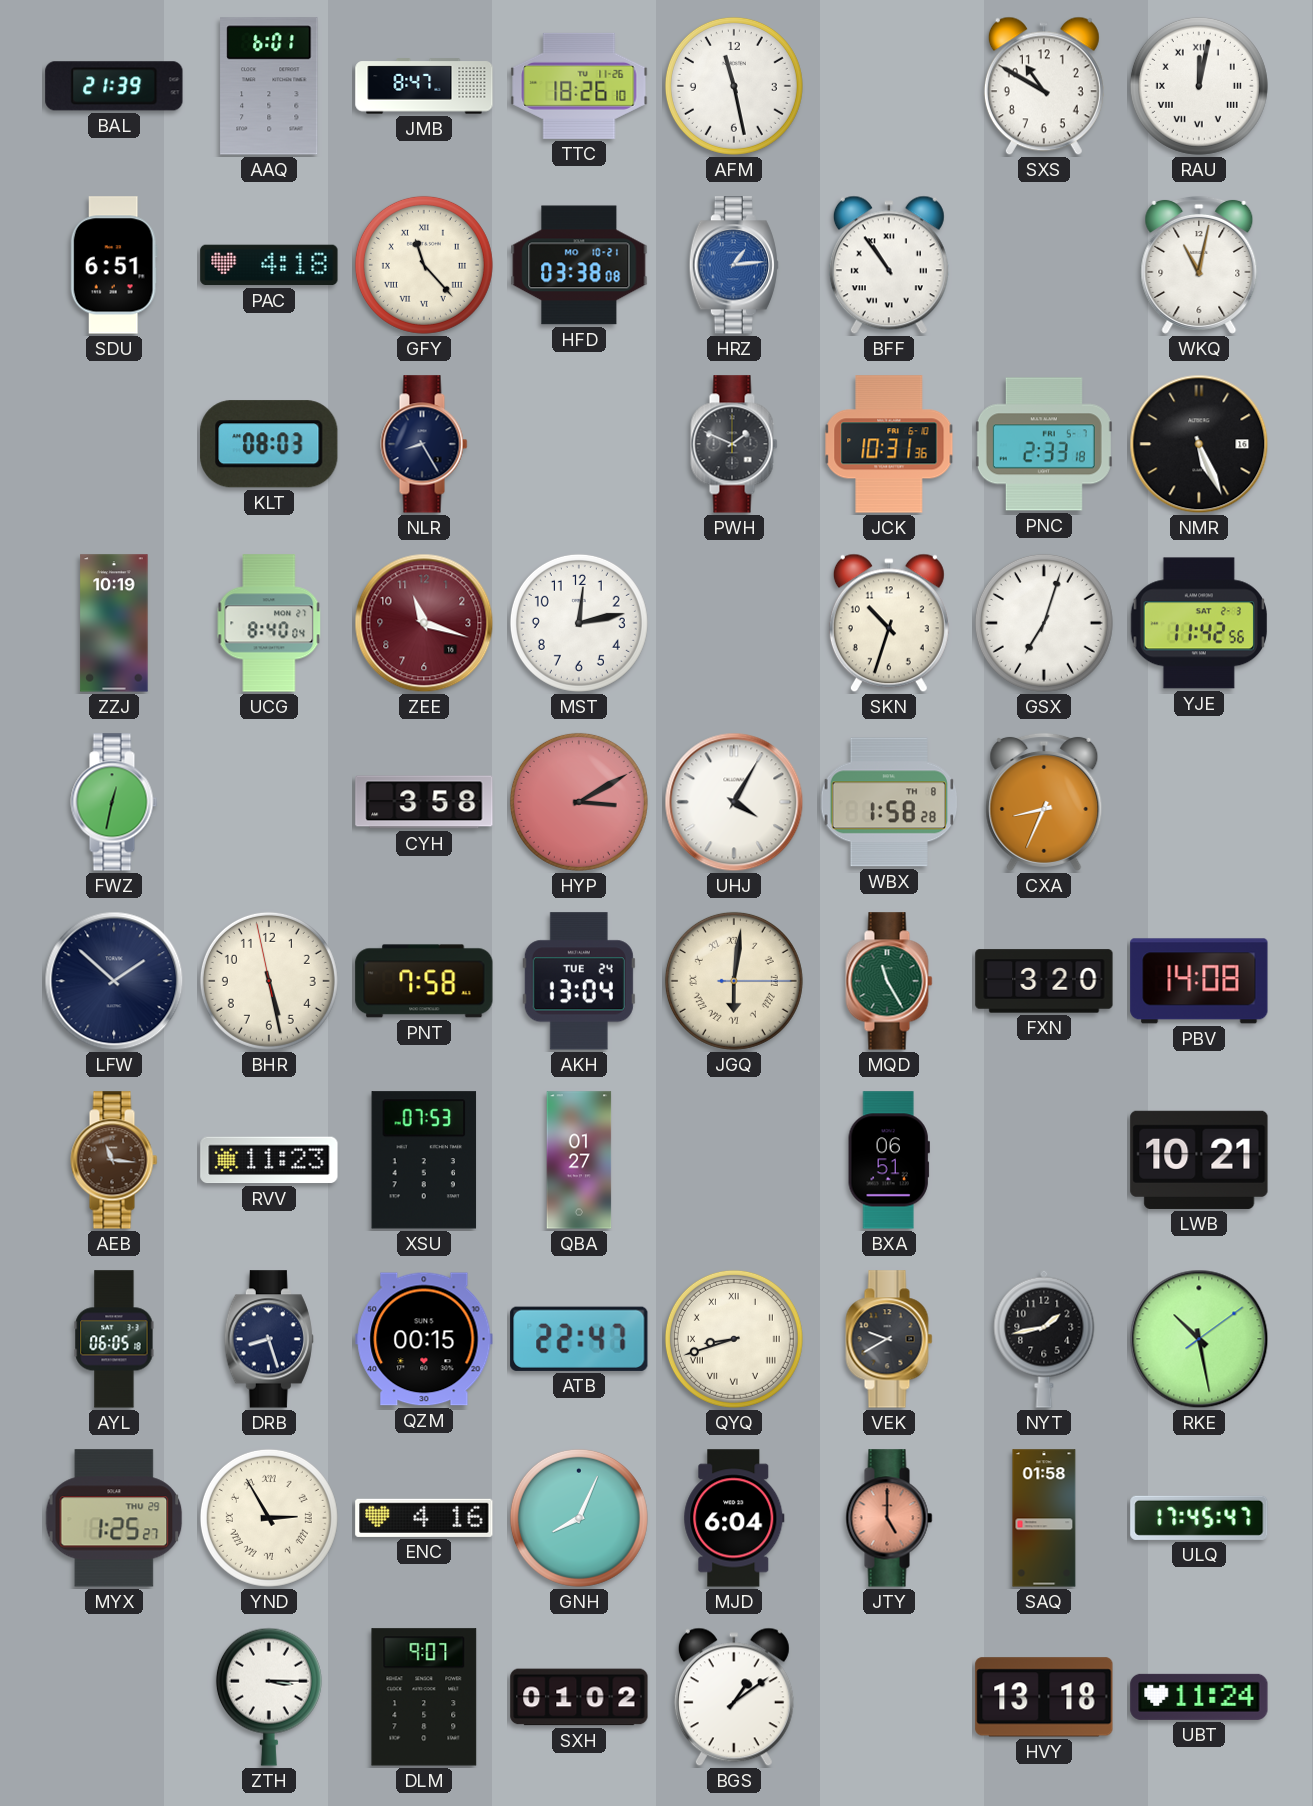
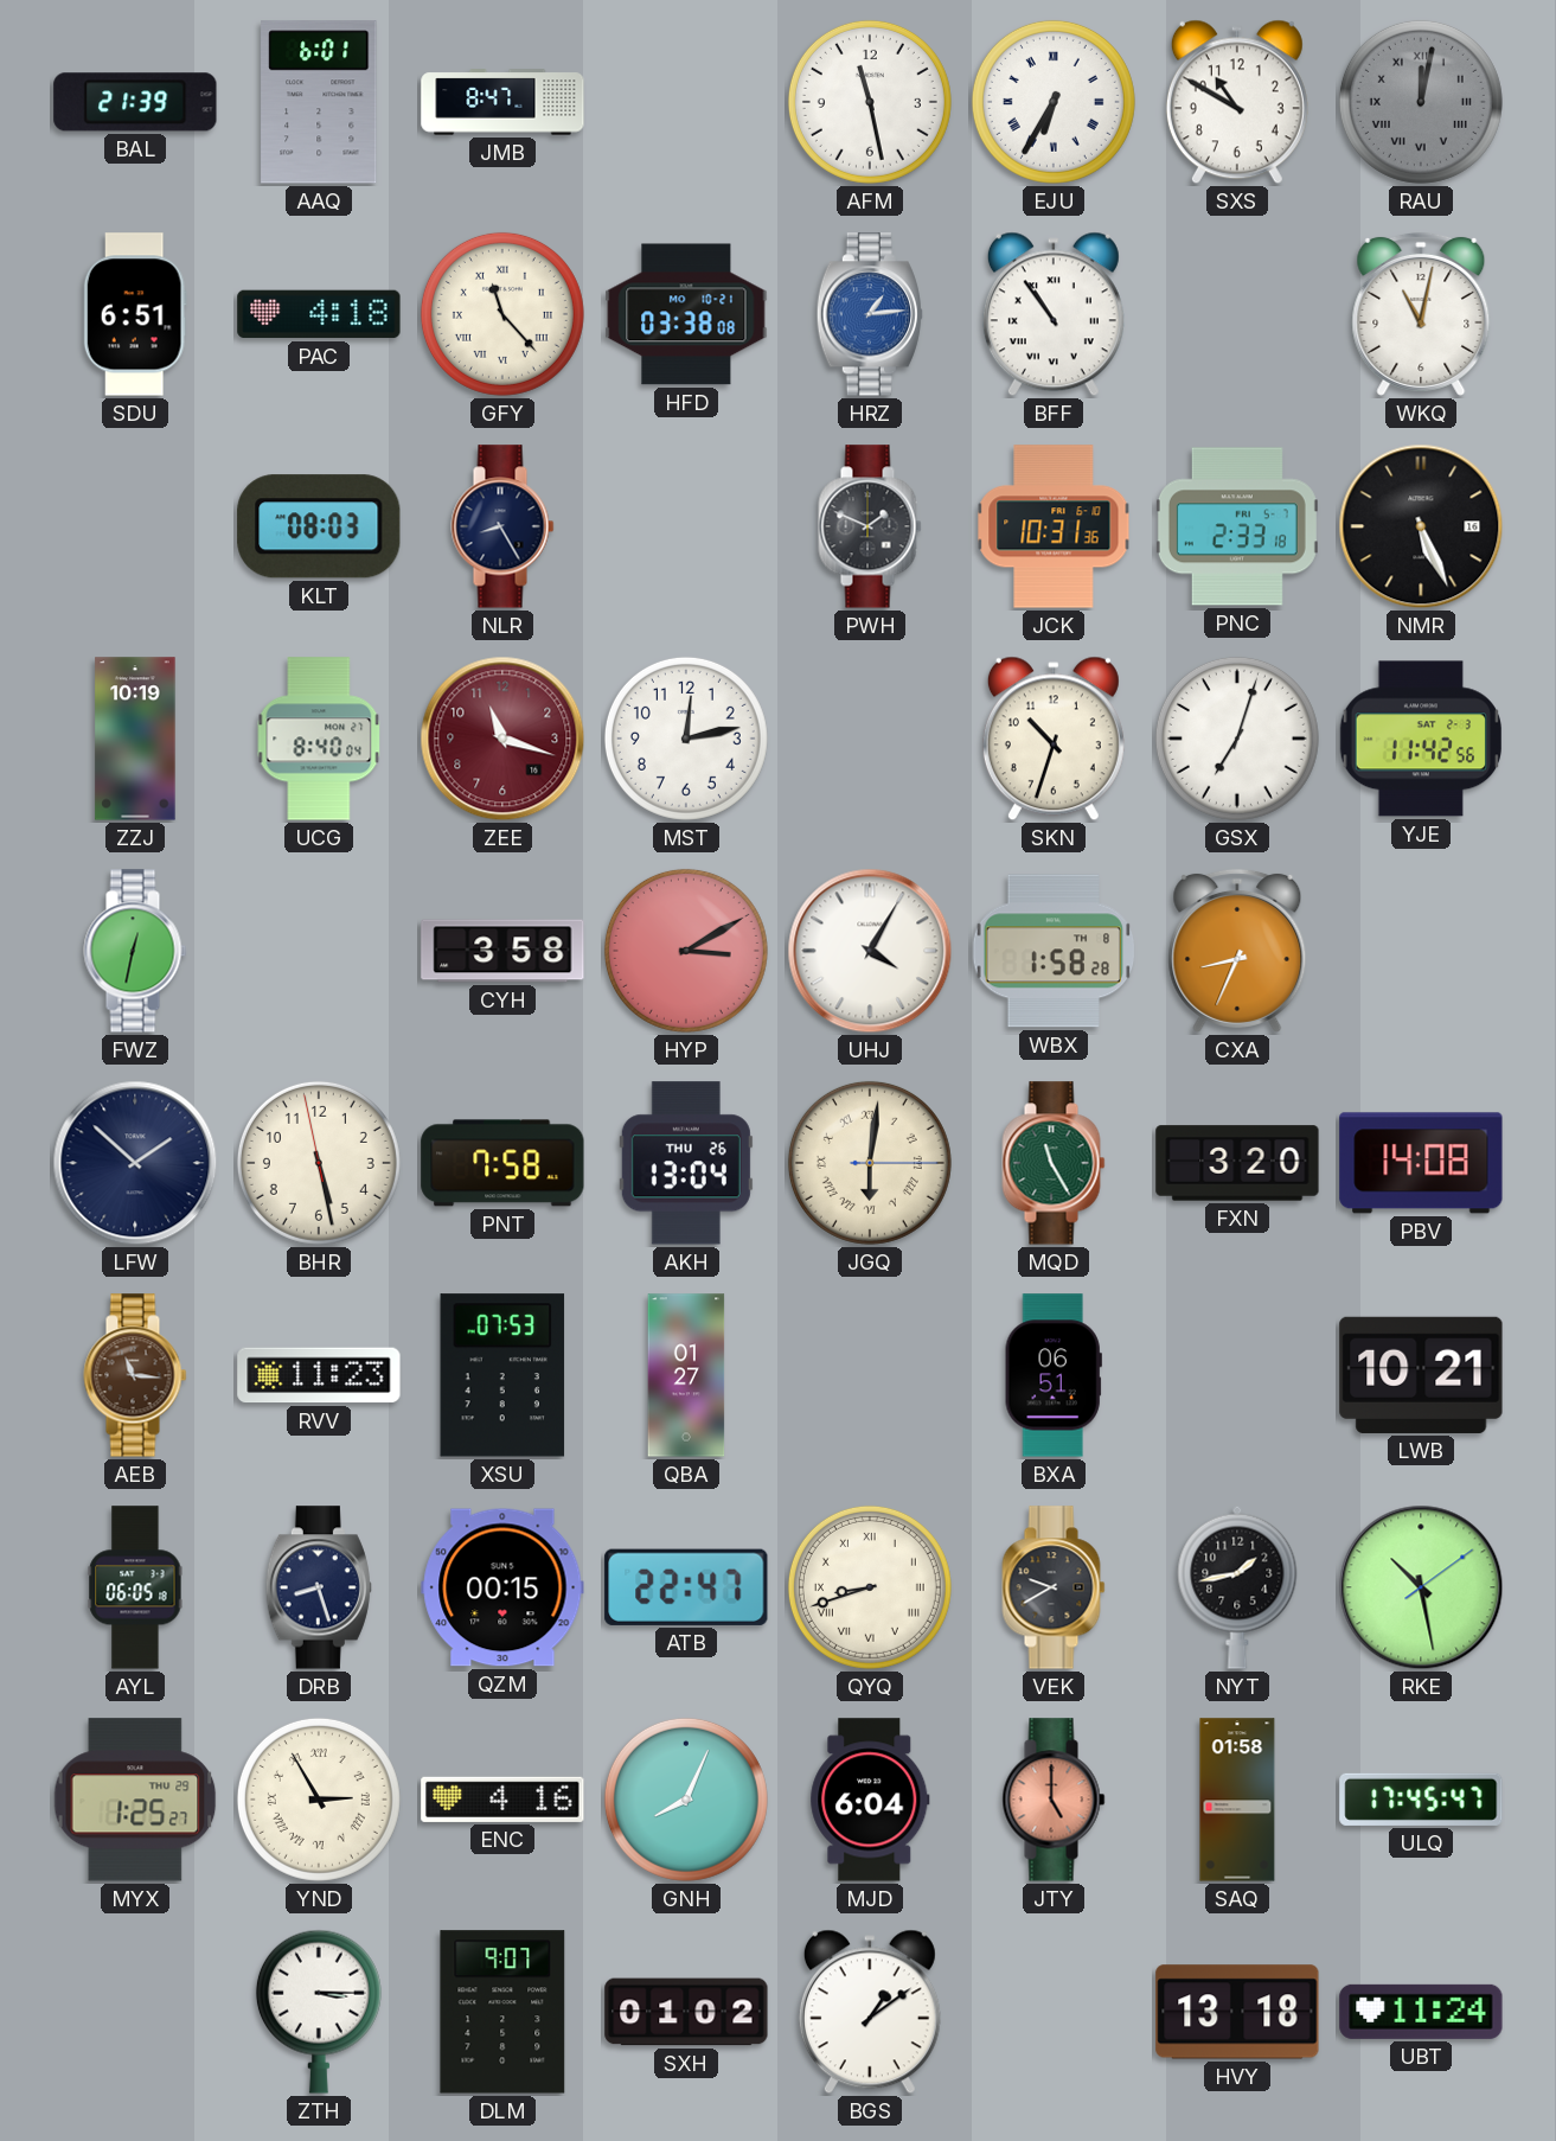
TTC: 18:26 -> none
EJU: none -> 6:35
RAU dial: white -> grey
AKH date: TUE 24 -> THU 26
